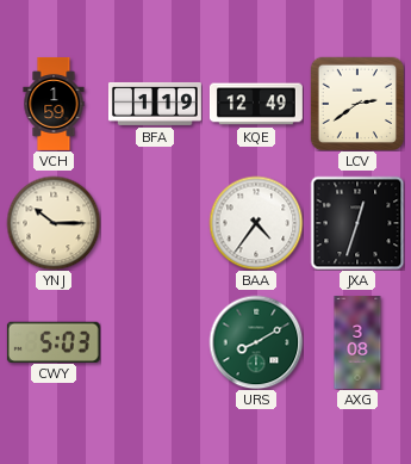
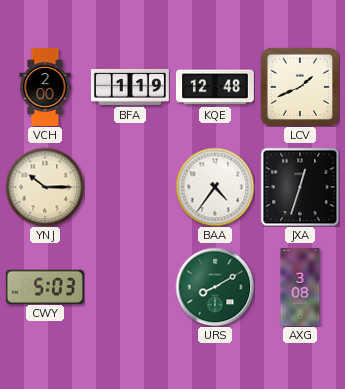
VCH: 1:59 -> 2:00
KQE: 12:49 -> 12:48
LCV: 2:39 -> 1:41
